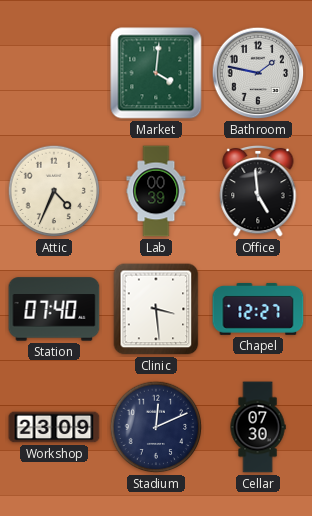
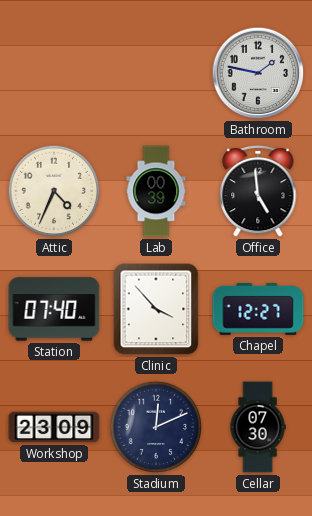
Market: 4:01 -> none
Clinic: 3:29 -> 3:53
